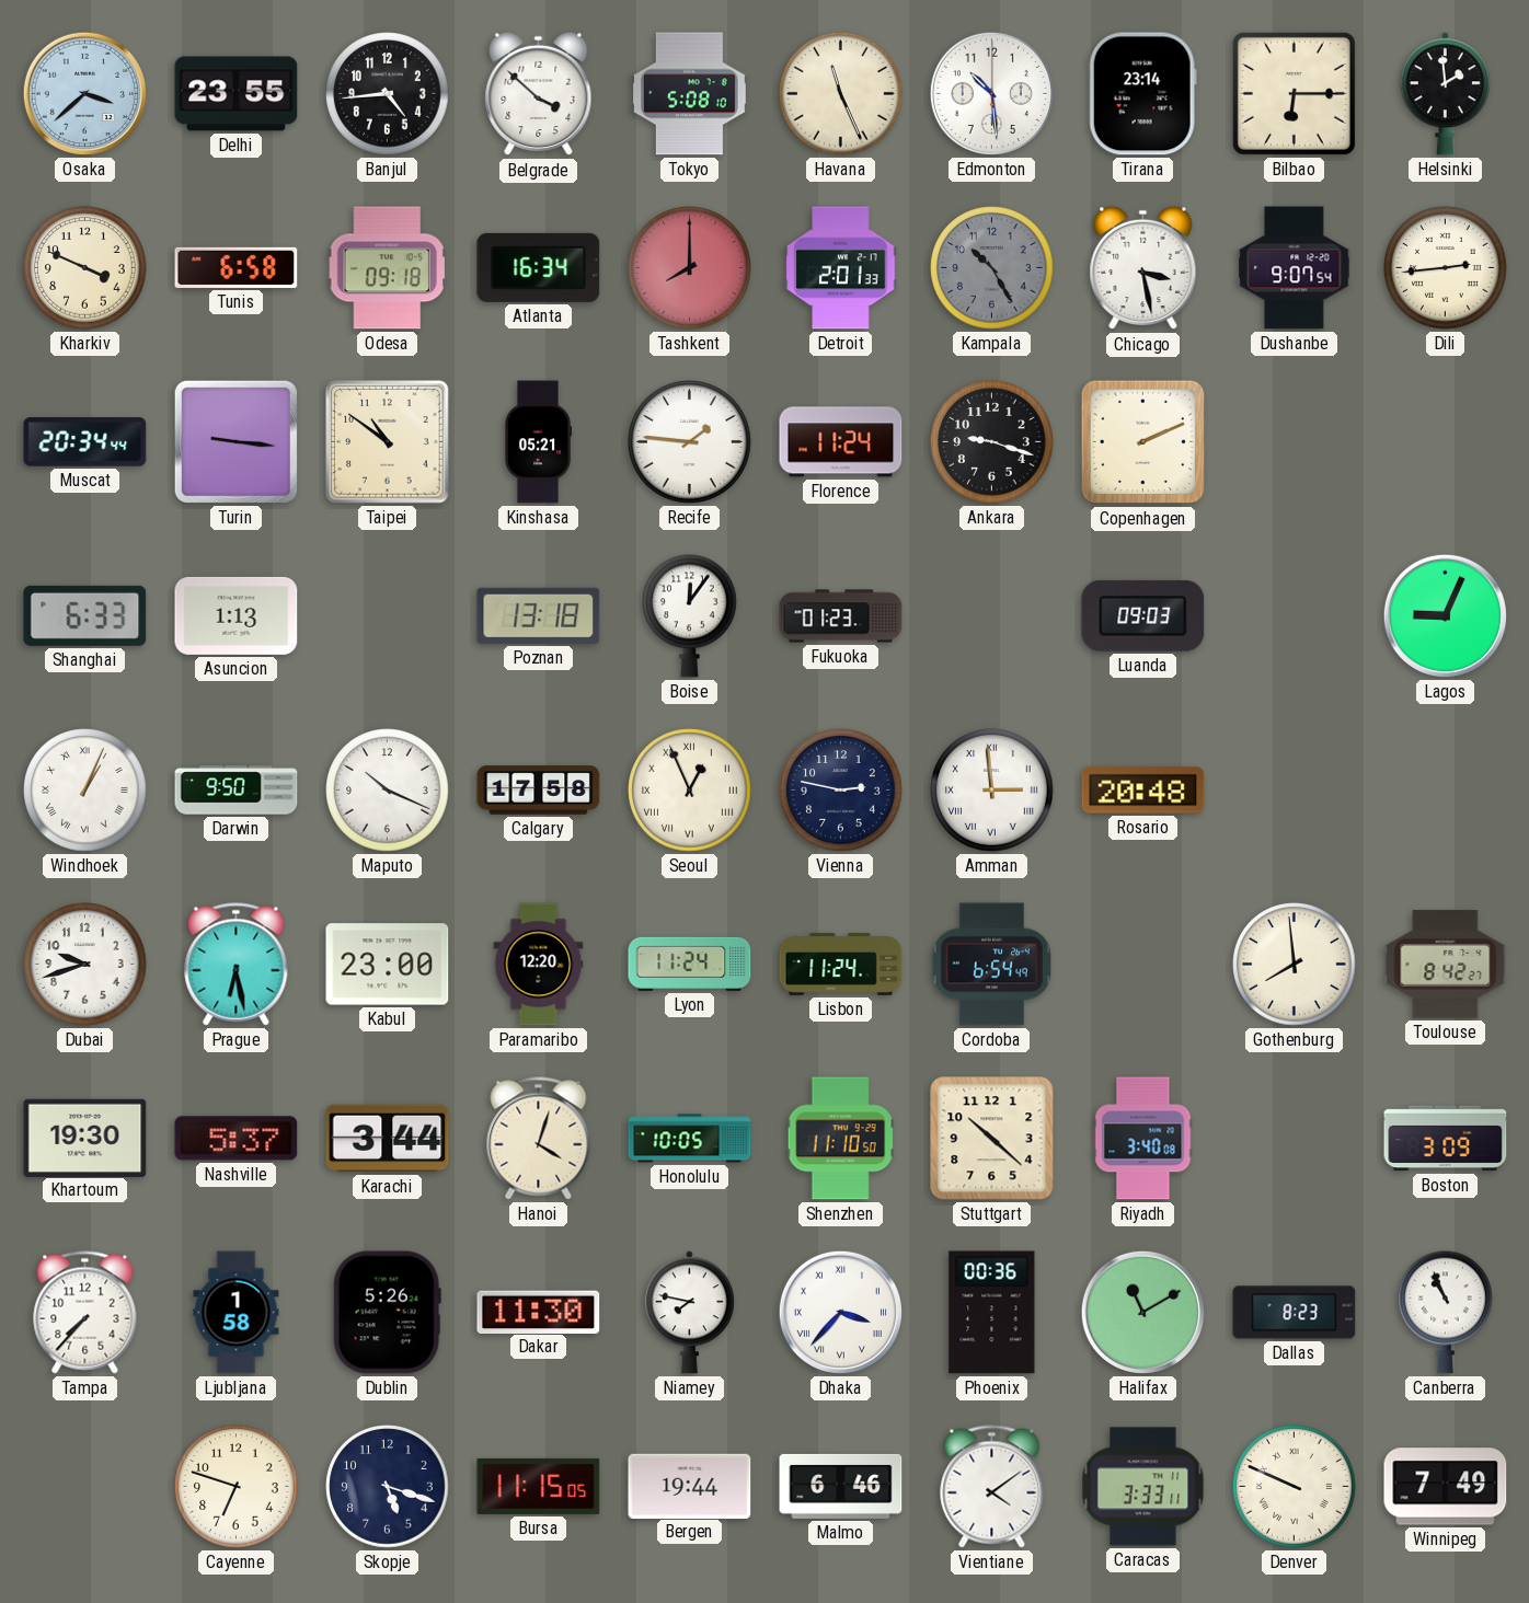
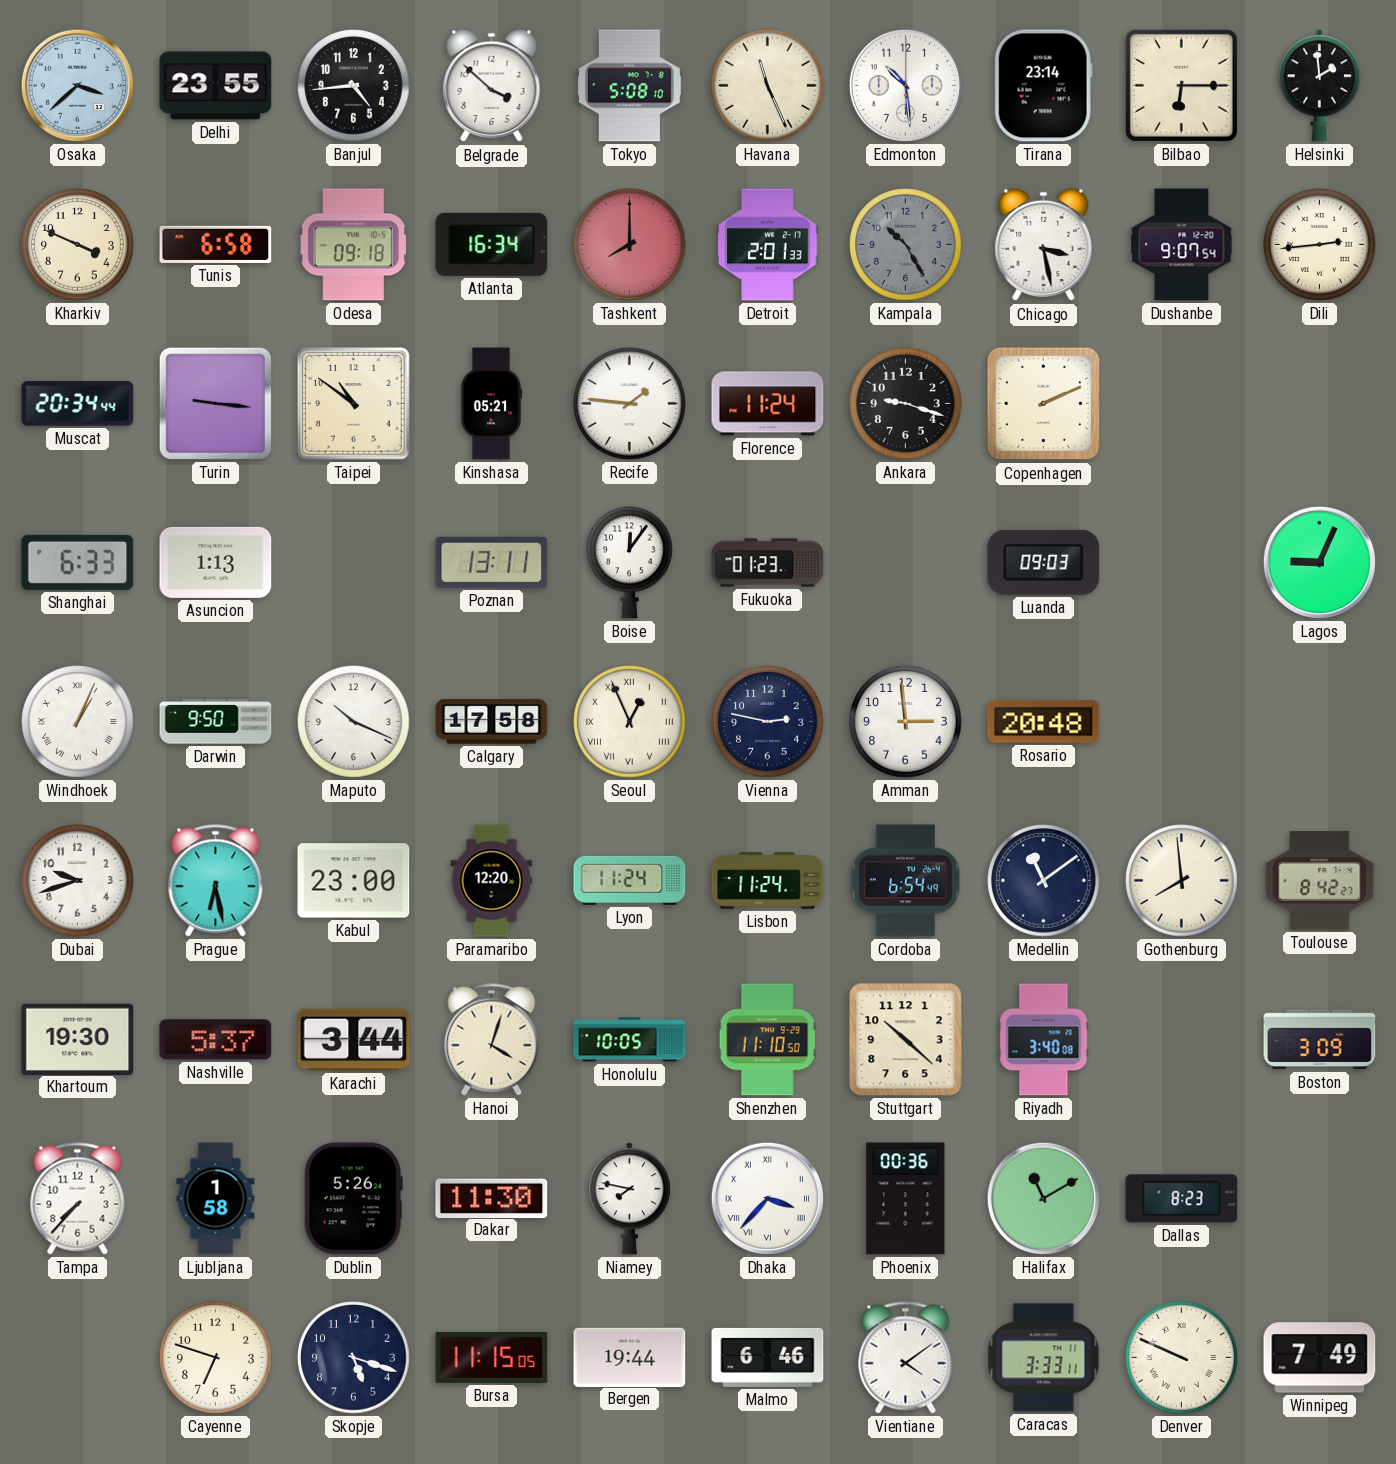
Poznan: 13:18 -> 13:11
Amman numerals: Roman -> Arabic
Medellin: none -> 11:09
Canberra: 10:56 -> none
